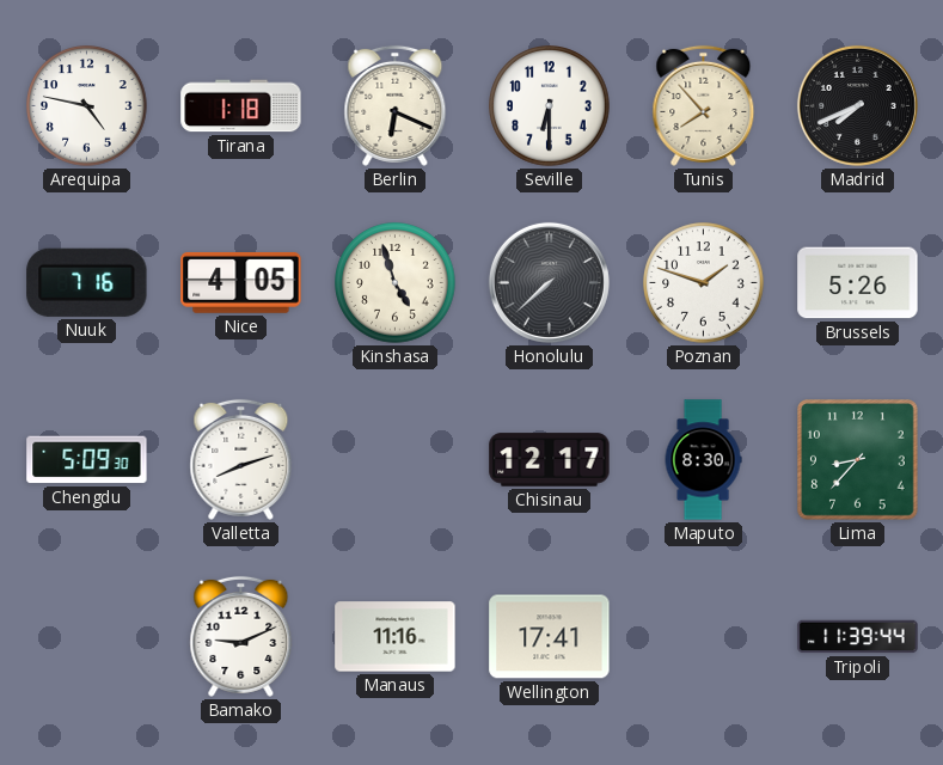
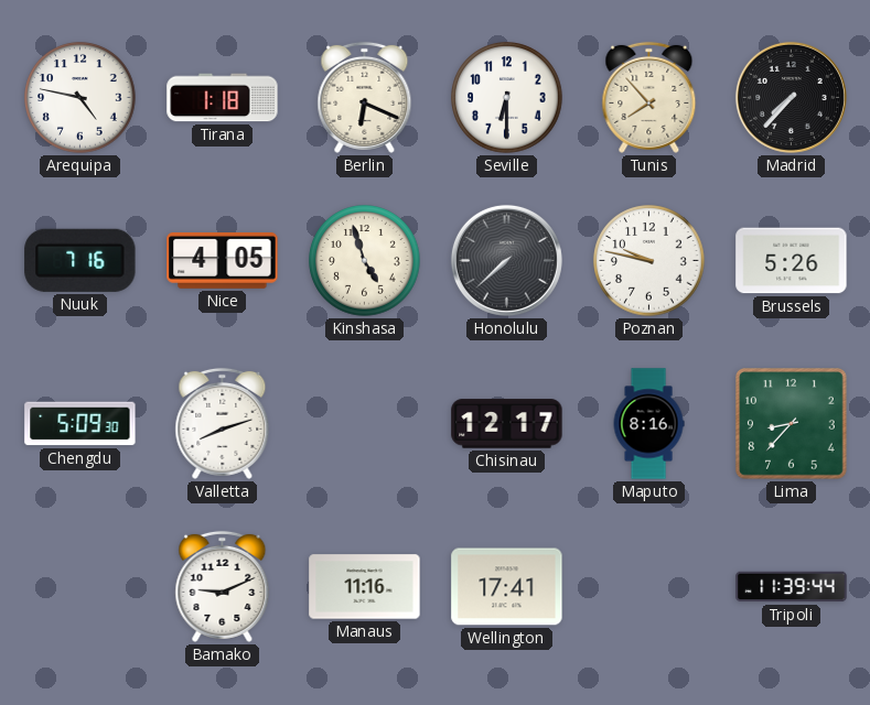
Madrid: 7:41 -> 7:37
Poznan: 1:48 -> 9:47
Maputo: 8:30 -> 8:16
